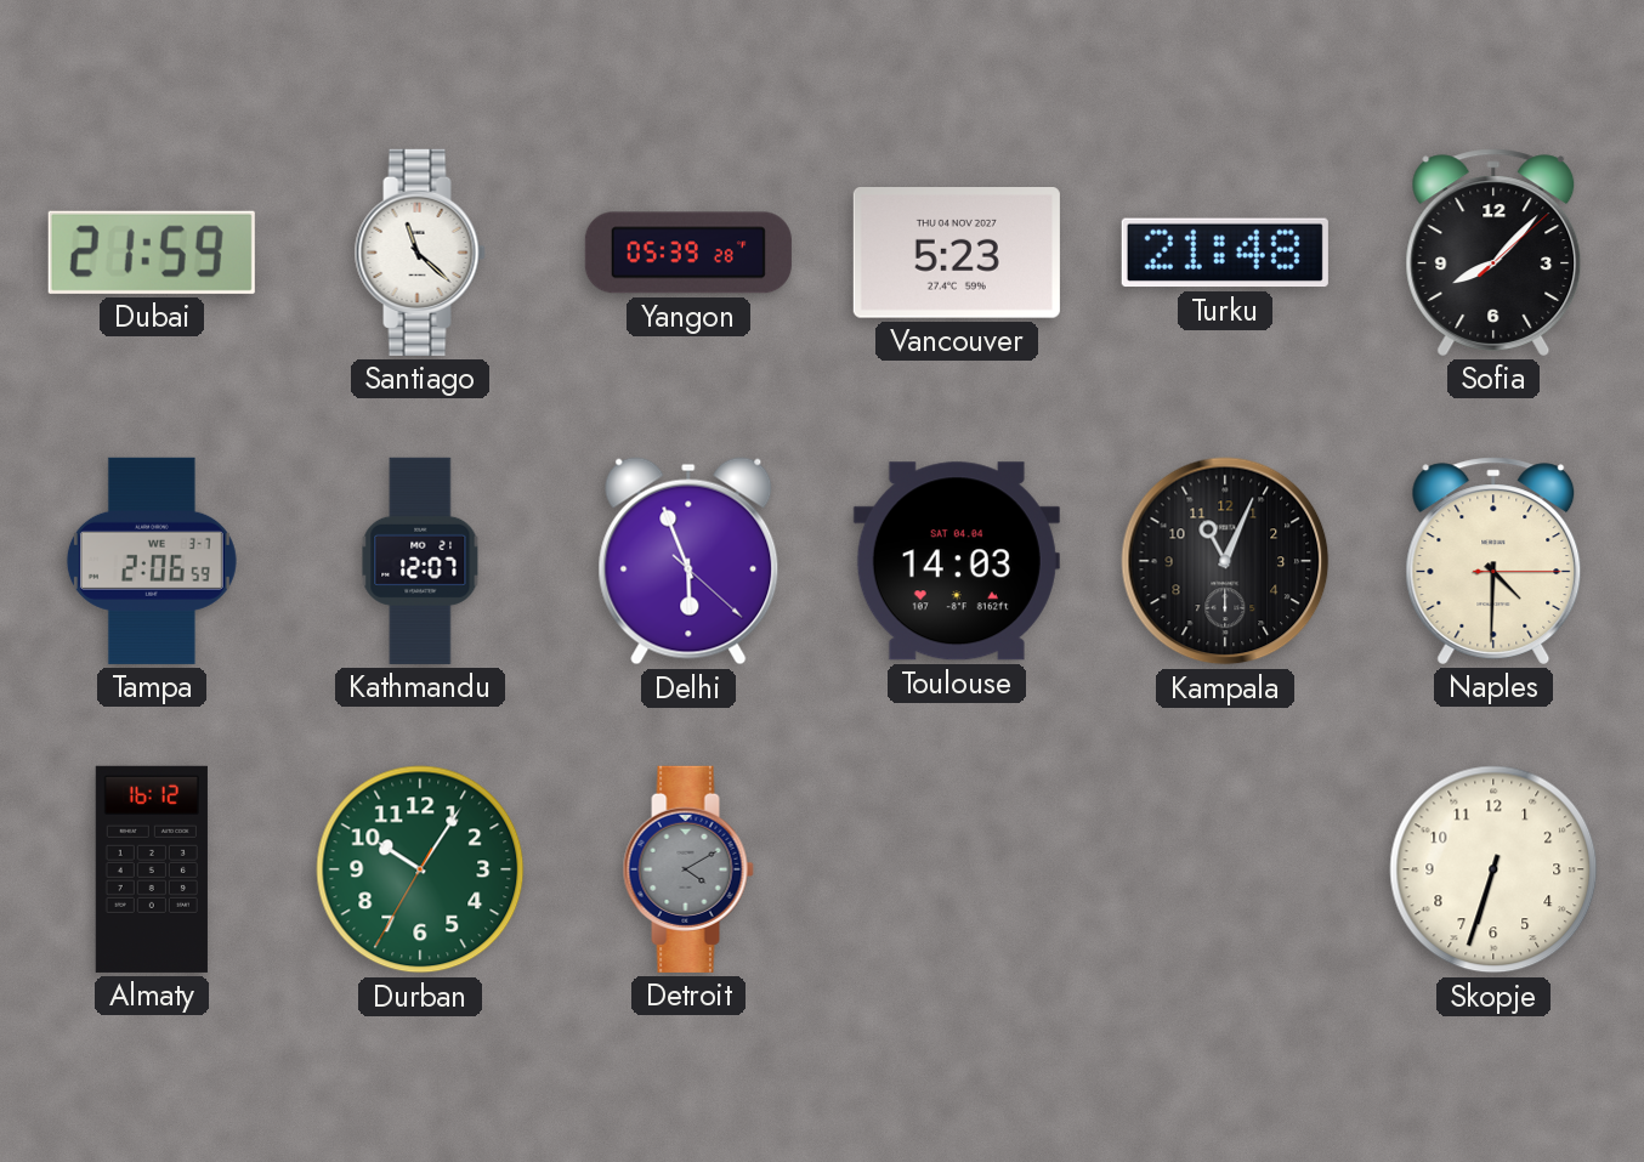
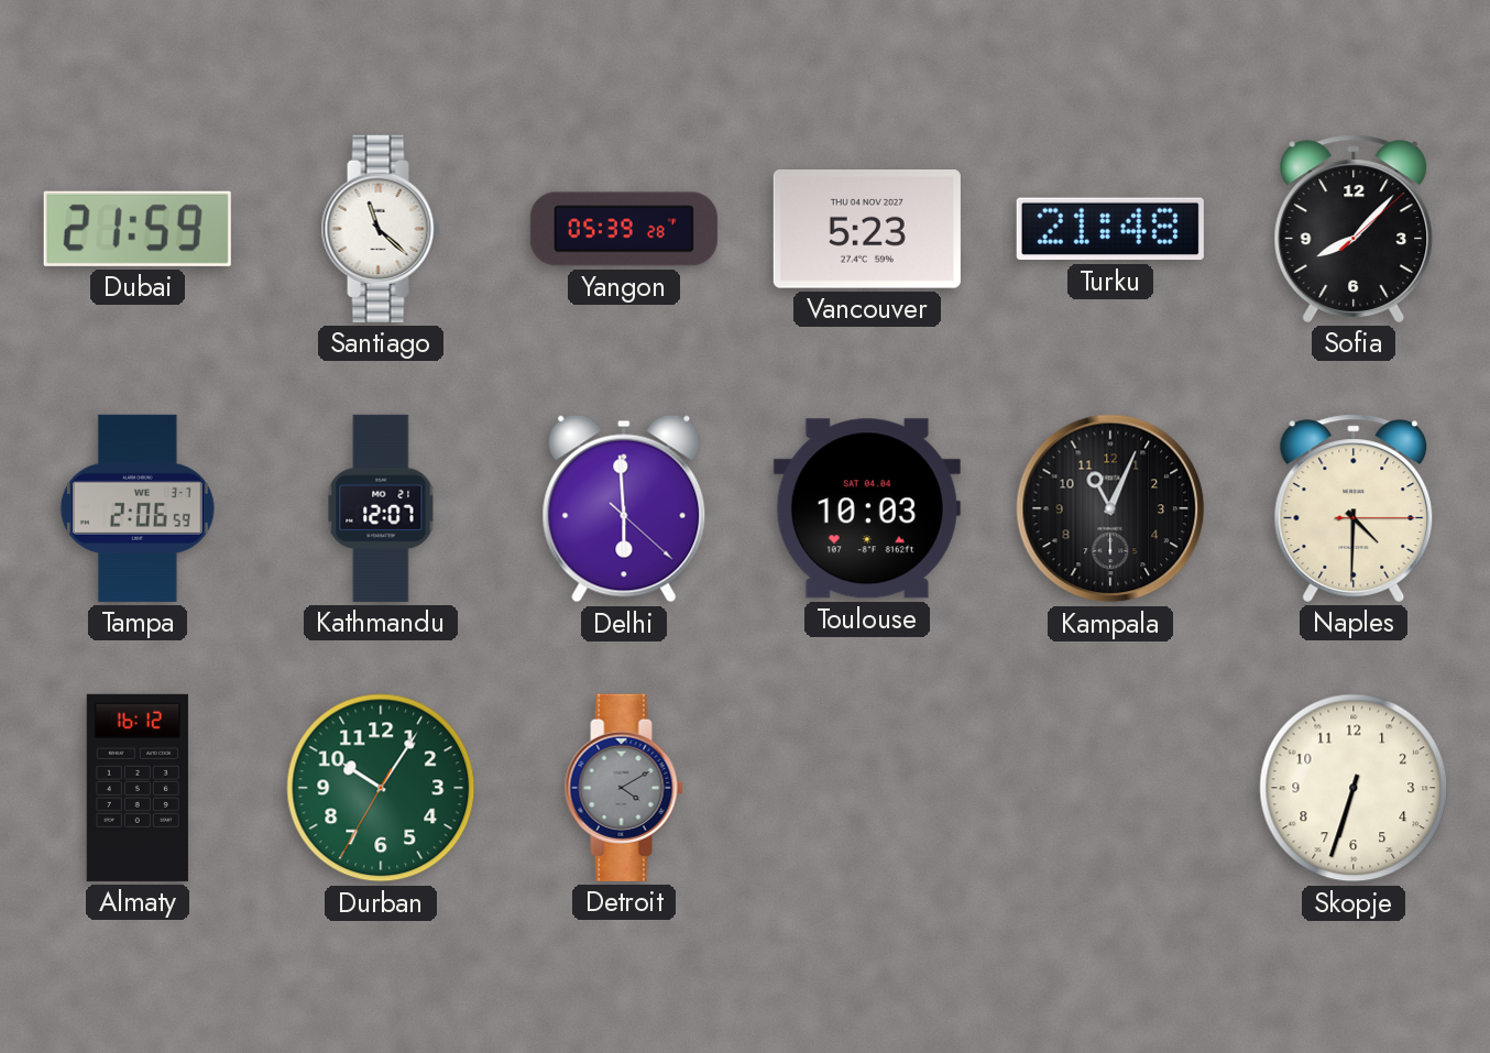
Delhi: 5:56 -> 5:59
Toulouse: 14:03 -> 10:03
